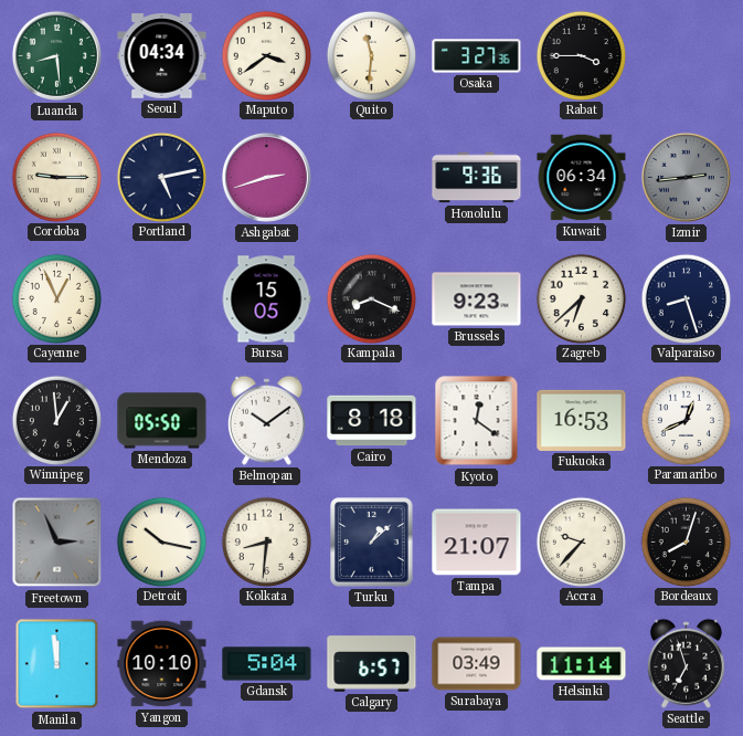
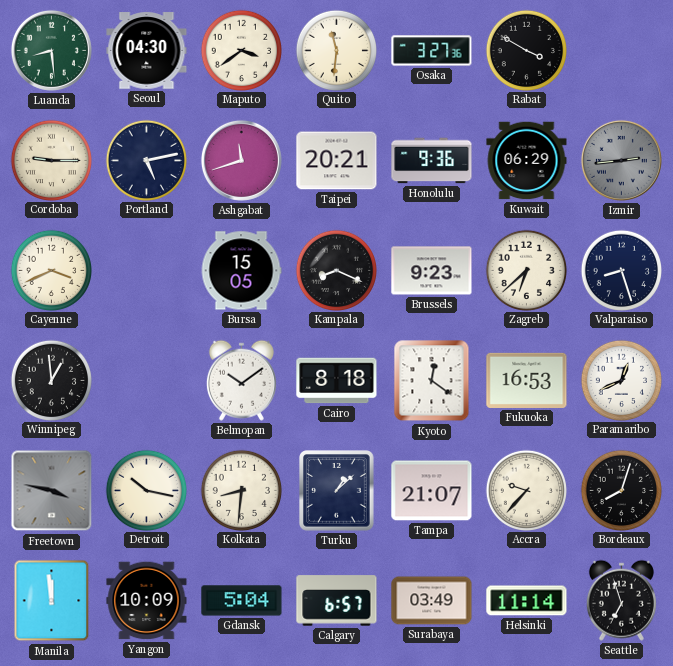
Seoul: 04:34 -> 04:30
Rabat: 3:45 -> 3:50
Ashgabat: 2:42 -> 11:42
Taipei: none -> 20:21
Kuwait: 06:34 -> 06:29
Cayenne: 12:56 -> 3:41
Mendoza: 05:50 -> none
Freetown: 2:56 -> 3:47
Yangon: 10:10 -> 10:09
